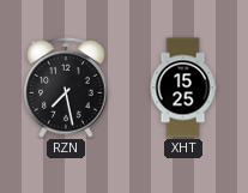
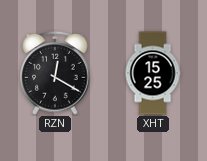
RZN: 7:28 -> 12:20
